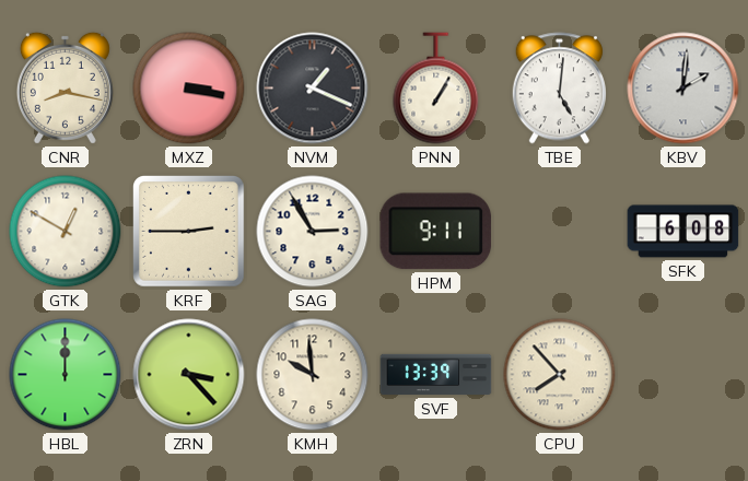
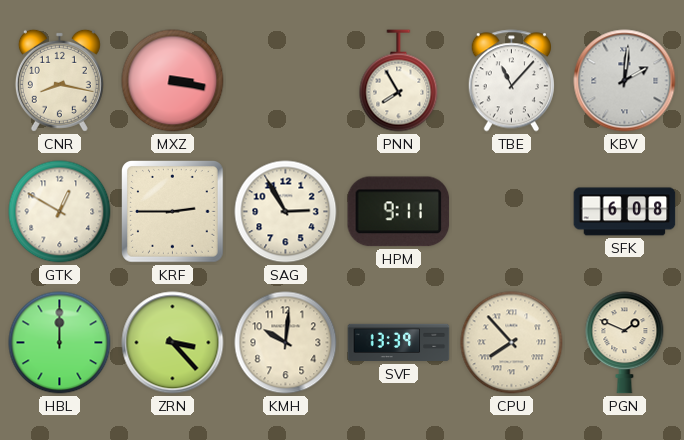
NVM: 1:19 -> none
PNN: 1:05 -> 7:55
TBE: 5:01 -> 11:07
KMH: 9:59 -> 10:01
PGN: none -> 1:49
